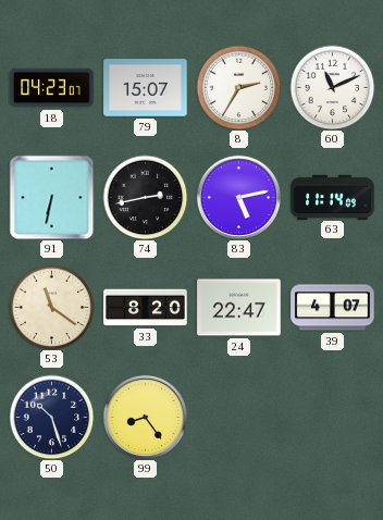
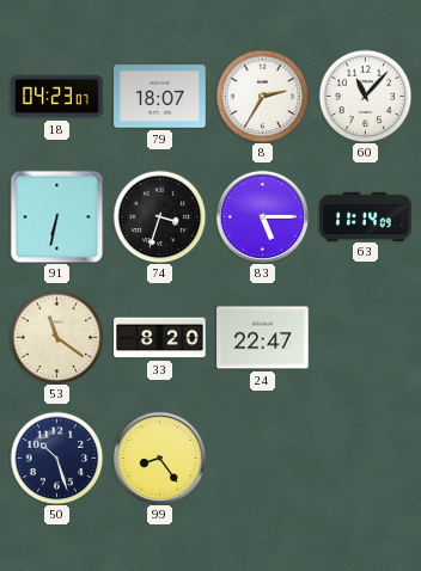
79: 15:07 -> 18:07
60: 11:11 -> 11:07
74: 2:43 -> 3:33
83: 5:13 -> 5:15
39: 4:07 -> none
